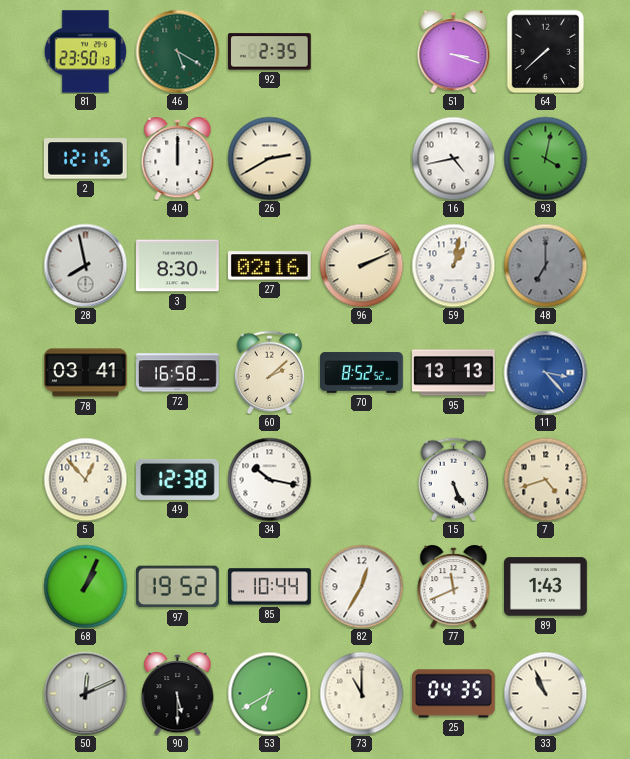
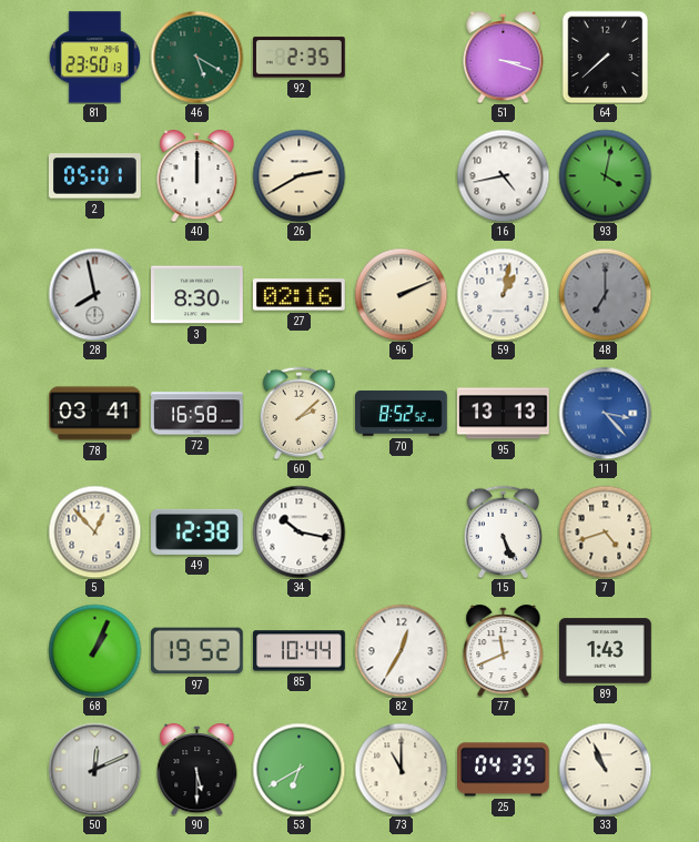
2: 12:15 -> 05:01
